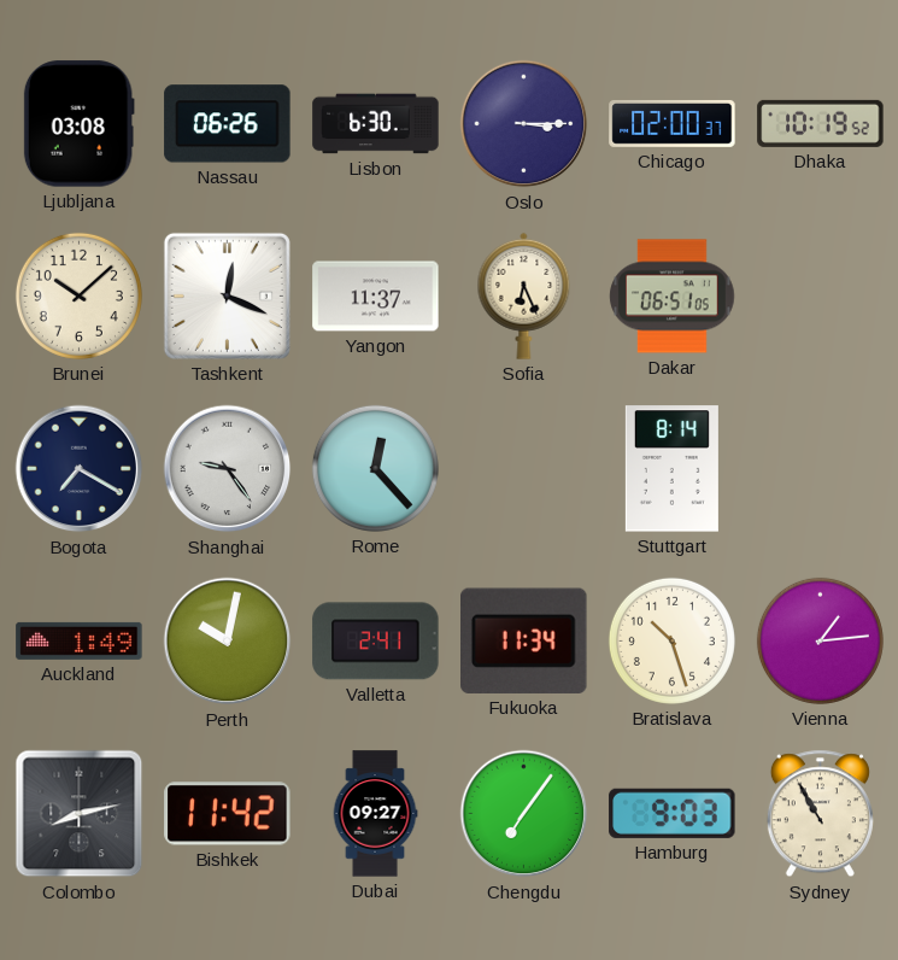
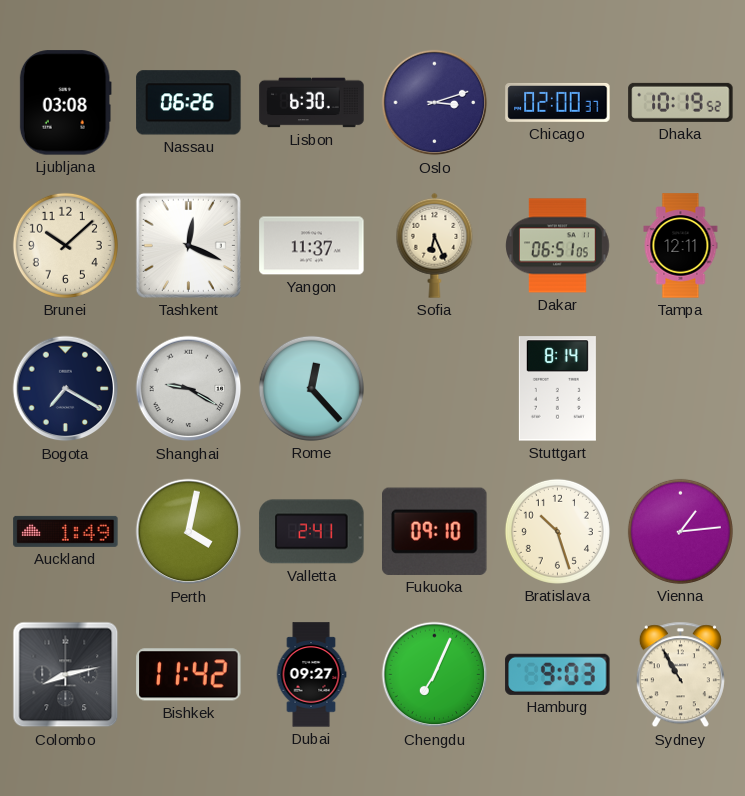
Oslo: 3:15 -> 3:12
Tampa: none -> 12:11
Shanghai: 9:24 -> 9:20
Perth: 10:02 -> 4:02
Fukuoka: 11:34 -> 09:10
Chengdu: 7:06 -> 7:04
